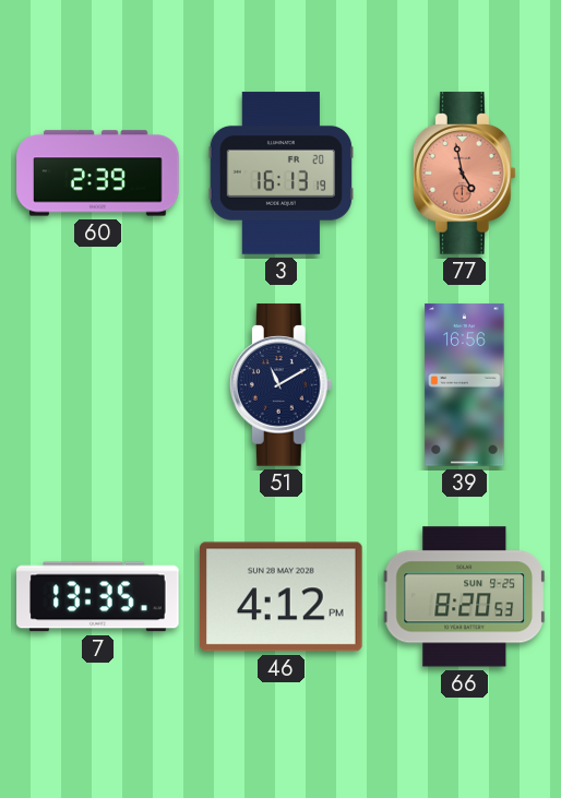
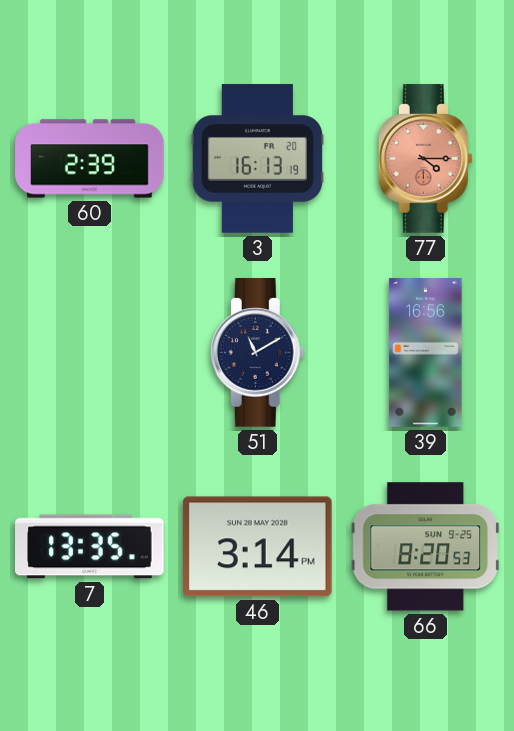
77: 4:58 -> 4:15
46: 4:12 -> 3:14
